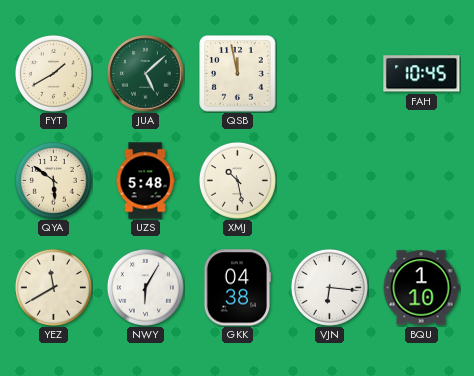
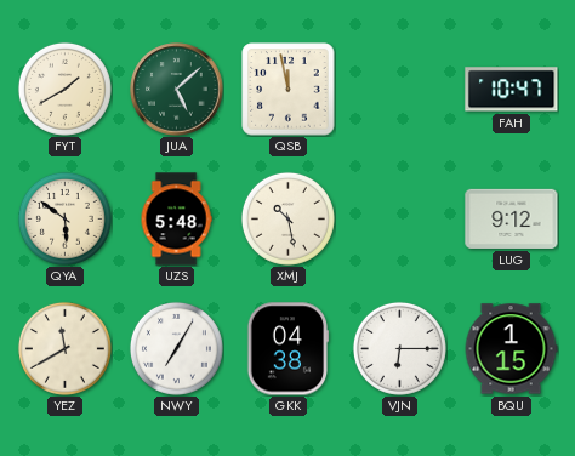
FAH: 10:45 -> 10:47
LUG: none -> 9:12
NWY: 6:05 -> 7:05
VJN: 6:16 -> 6:15
BQU: 1:10 -> 1:15
